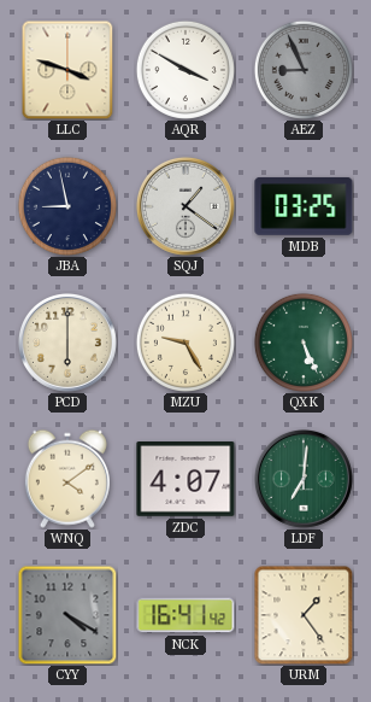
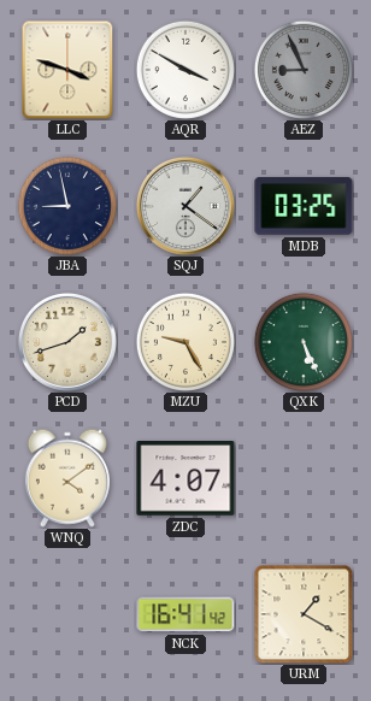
PCD: 6:00 -> 1:42
LDF: 7:01 -> none
CYY: 4:20 -> none
URM: 1:24 -> 1:20
